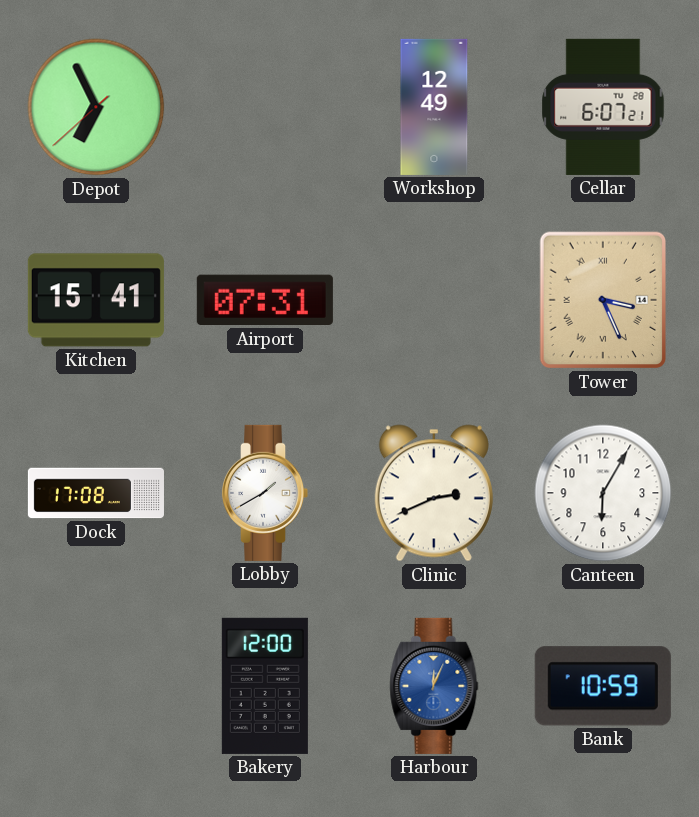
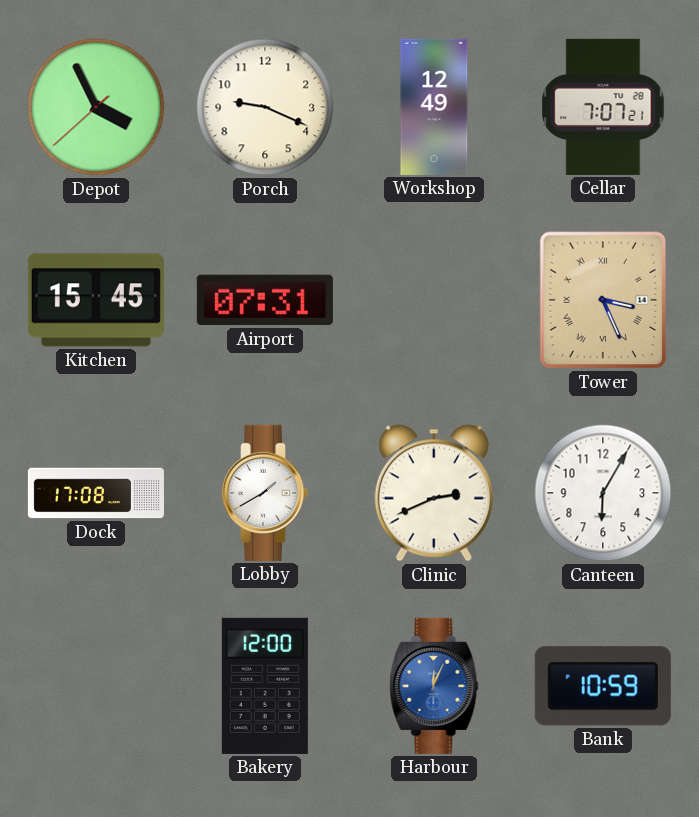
Depot: 6:55 -> 3:55
Porch: none -> 9:19
Cellar: 6:07 -> 7:07
Kitchen: 15:41 -> 15:45
